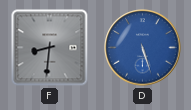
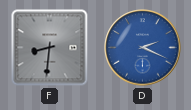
D: 5:27 -> 2:19
